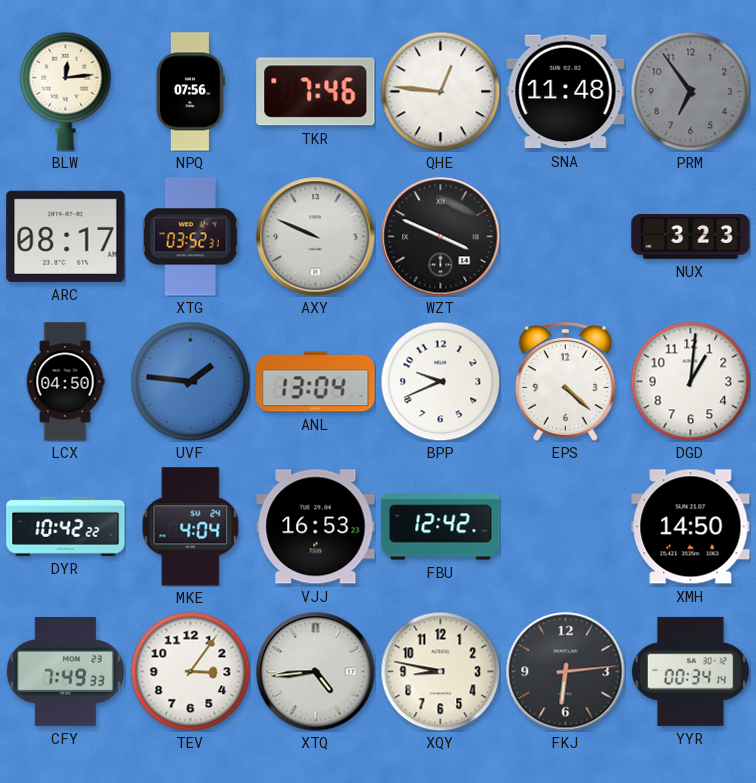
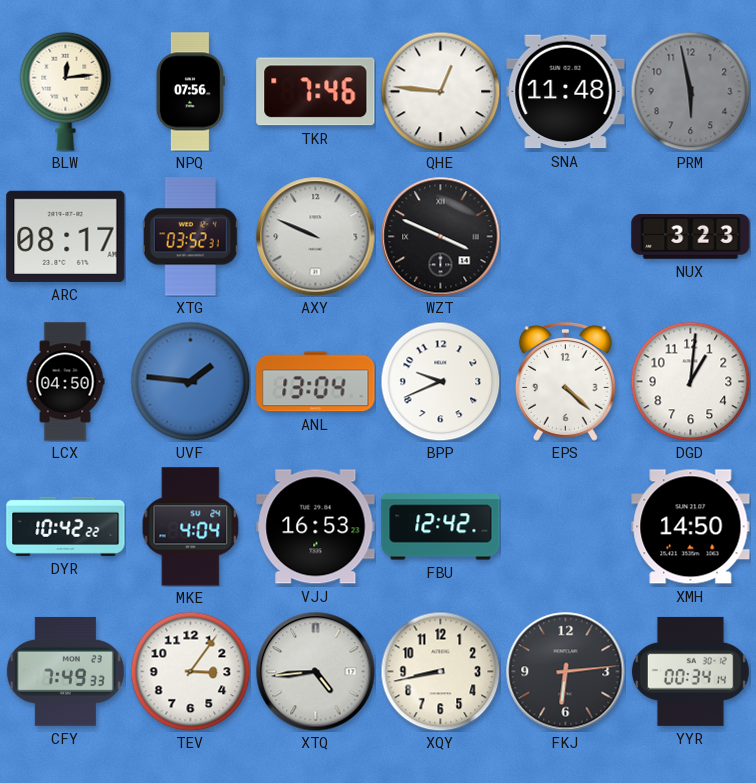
PRM: 6:54 -> 5:58
XQY: 8:47 -> 8:43
